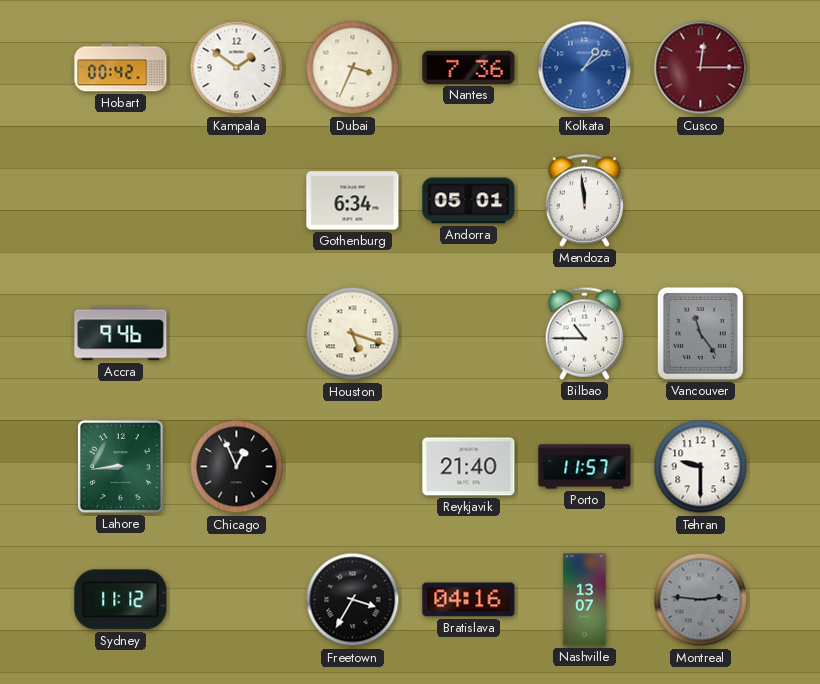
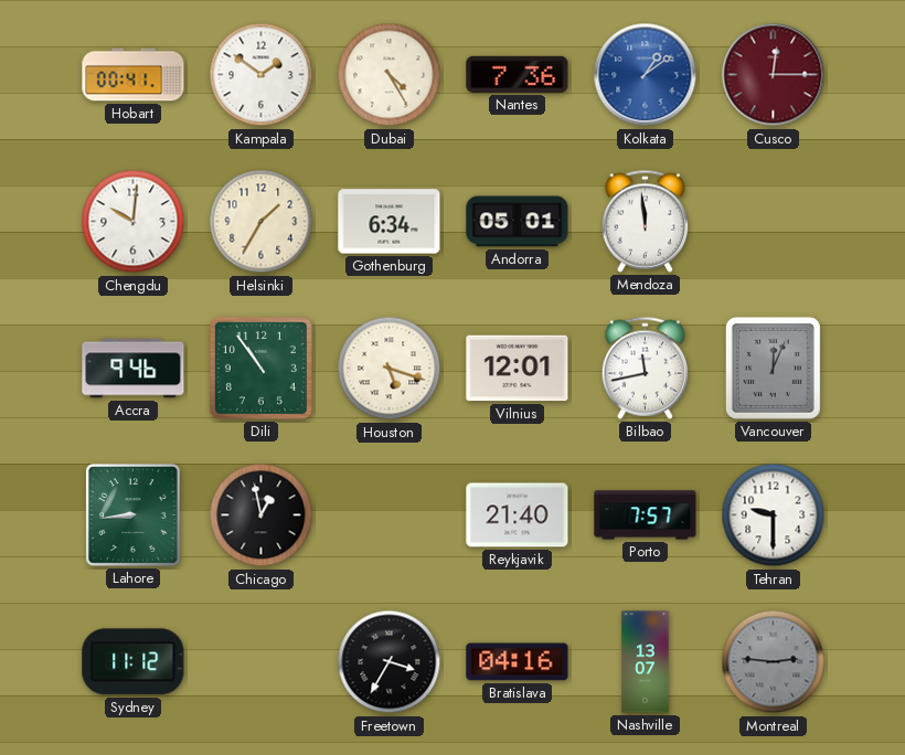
Hobart: 00:42 -> 00:41
Dubai: 3:34 -> 4:25
Chengdu: none -> 10:01
Helsinki: none -> 1:35
Dili: none -> 10:54
Vilnius: none -> 12:01
Bilbao: 10:45 -> 11:43
Vancouver: 11:24 -> 12:04
Chicago: 12:56 -> 12:58
Porto: 11:57 -> 7:57
